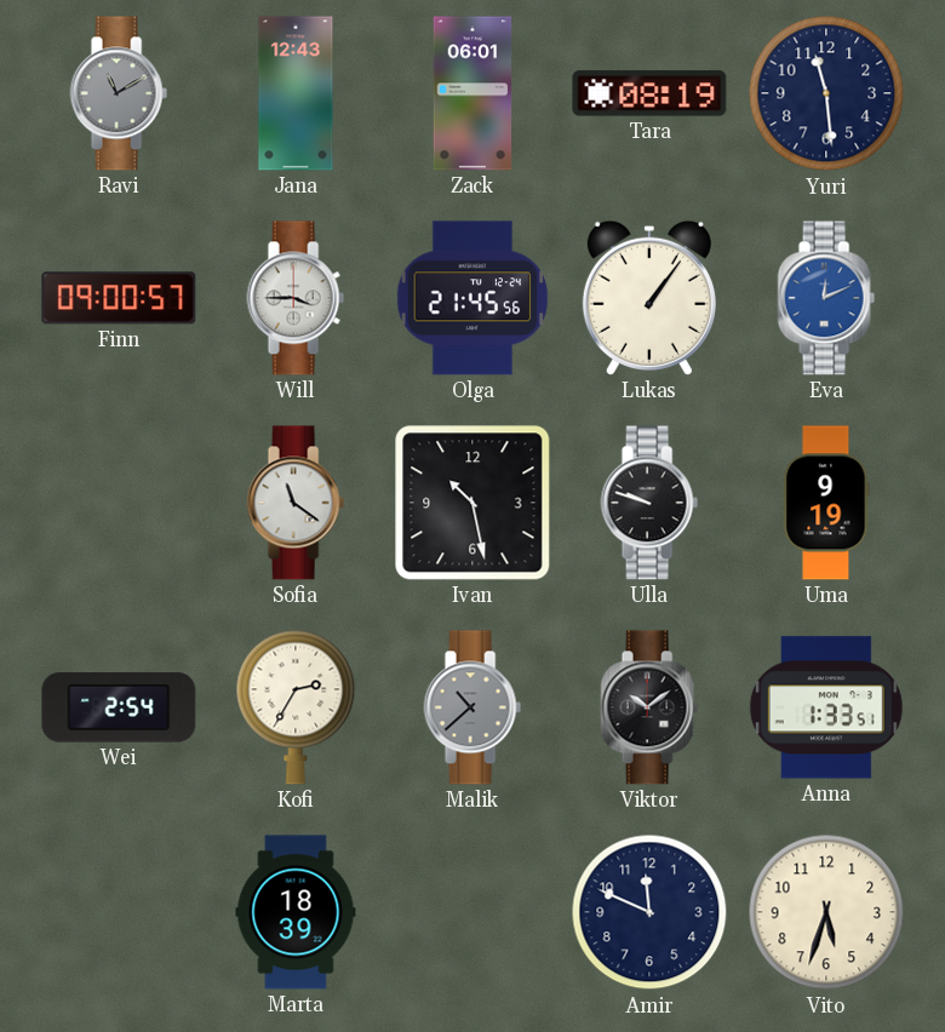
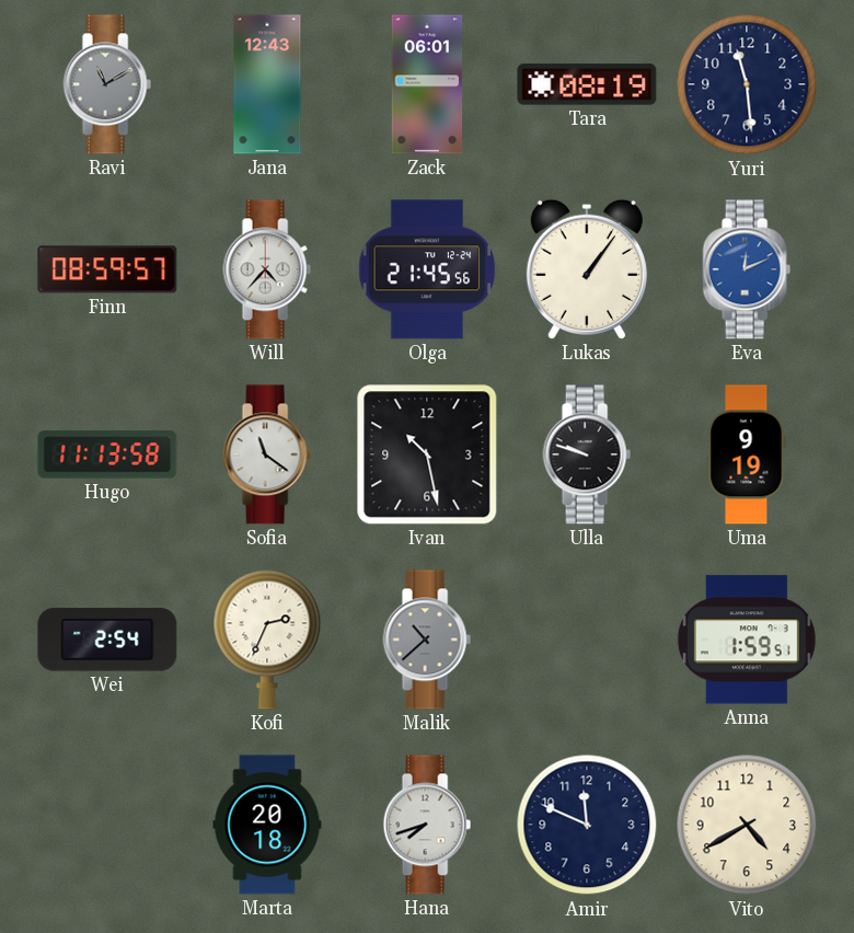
Finn: 09:00 -> 08:59
Will: 3:45 -> 4:37
Hugo: none -> 11:13
Kofi: 2:35 -> 2:34
Viktor: 10:09 -> none
Anna: 1:33 -> 1:59
Marta: 18:39 -> 20:18
Hana: none -> 7:42
Vito: 5:33 -> 4:40
